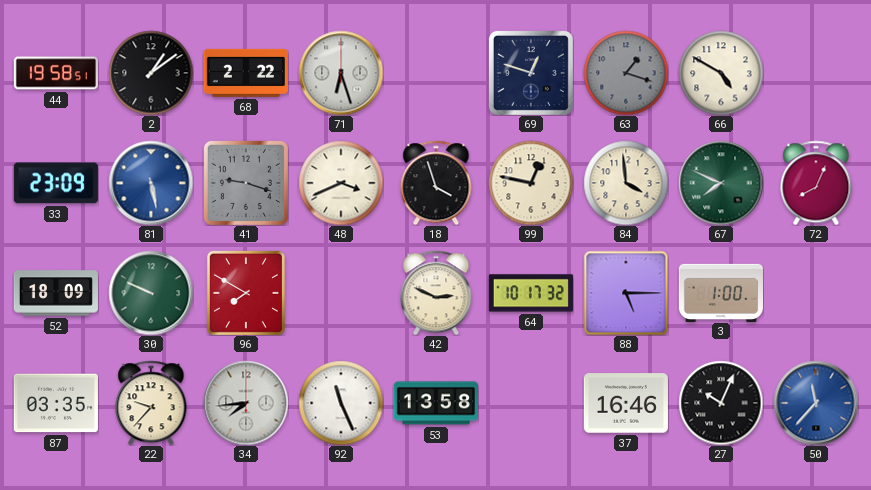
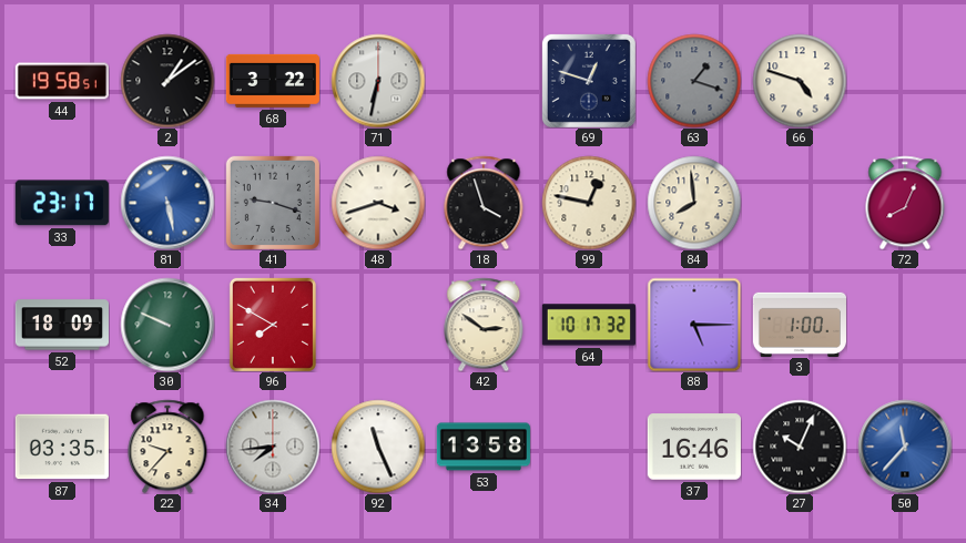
68: 2:22 -> 3:22
71: 6:27 -> 6:32
66: 4:50 -> 4:48
33: 23:09 -> 23:17
48: 3:41 -> 3:42
84: 3:59 -> 7:59
67: 7:49 -> none
42: 2:49 -> 2:51
